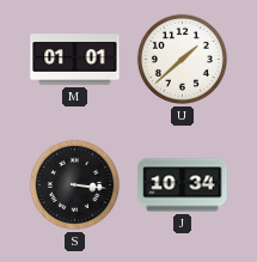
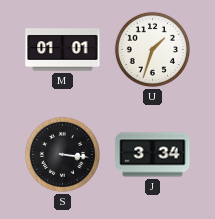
U: 1:38 -> 1:33
J: 10:34 -> 3:34
